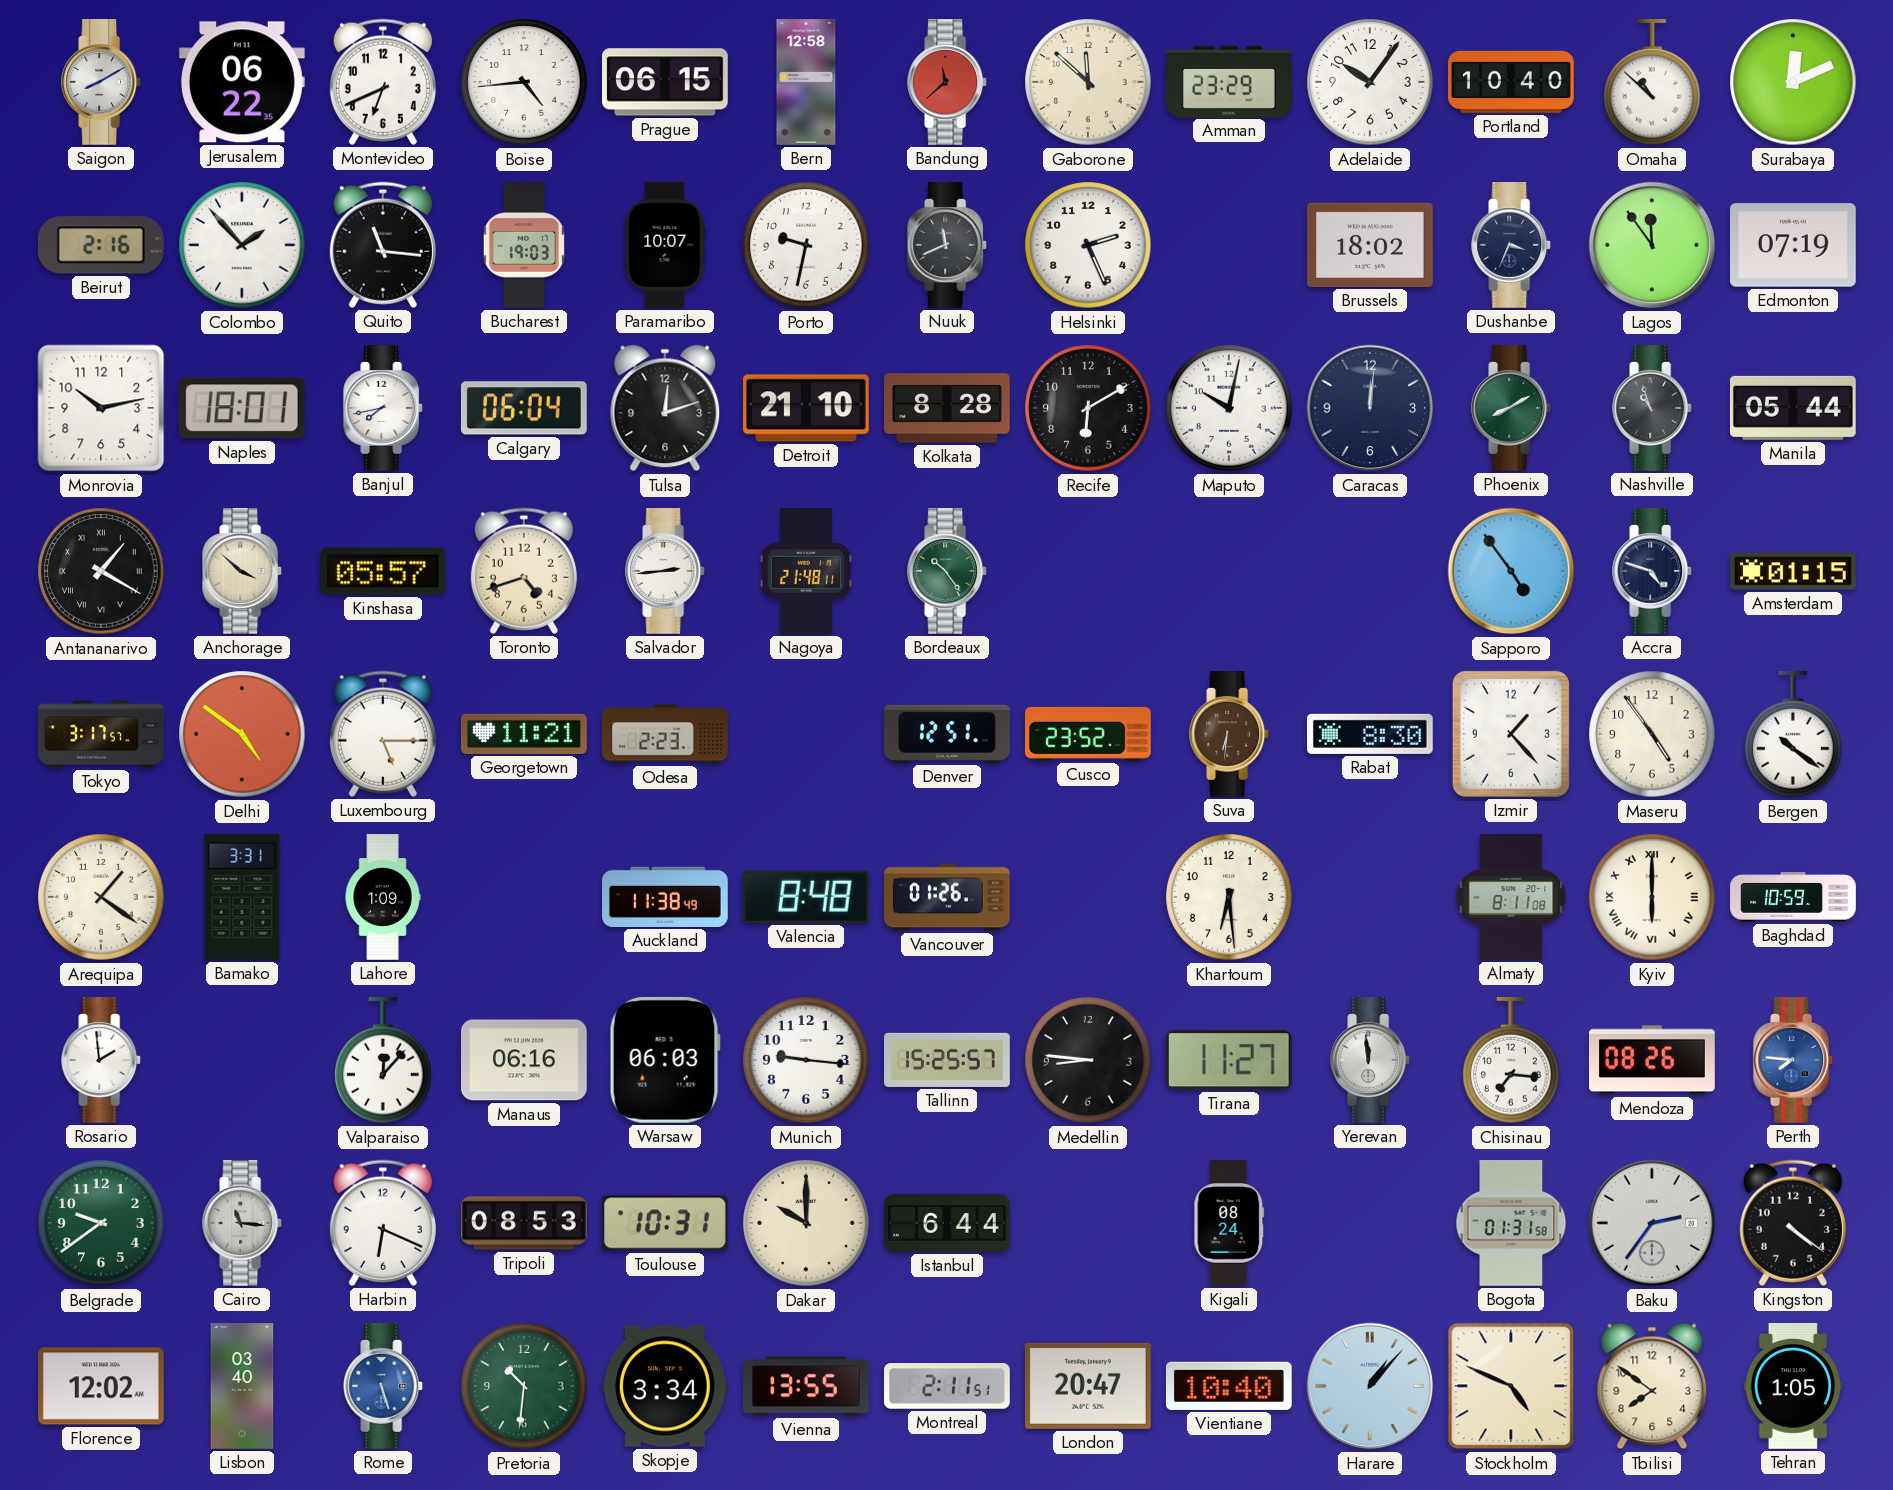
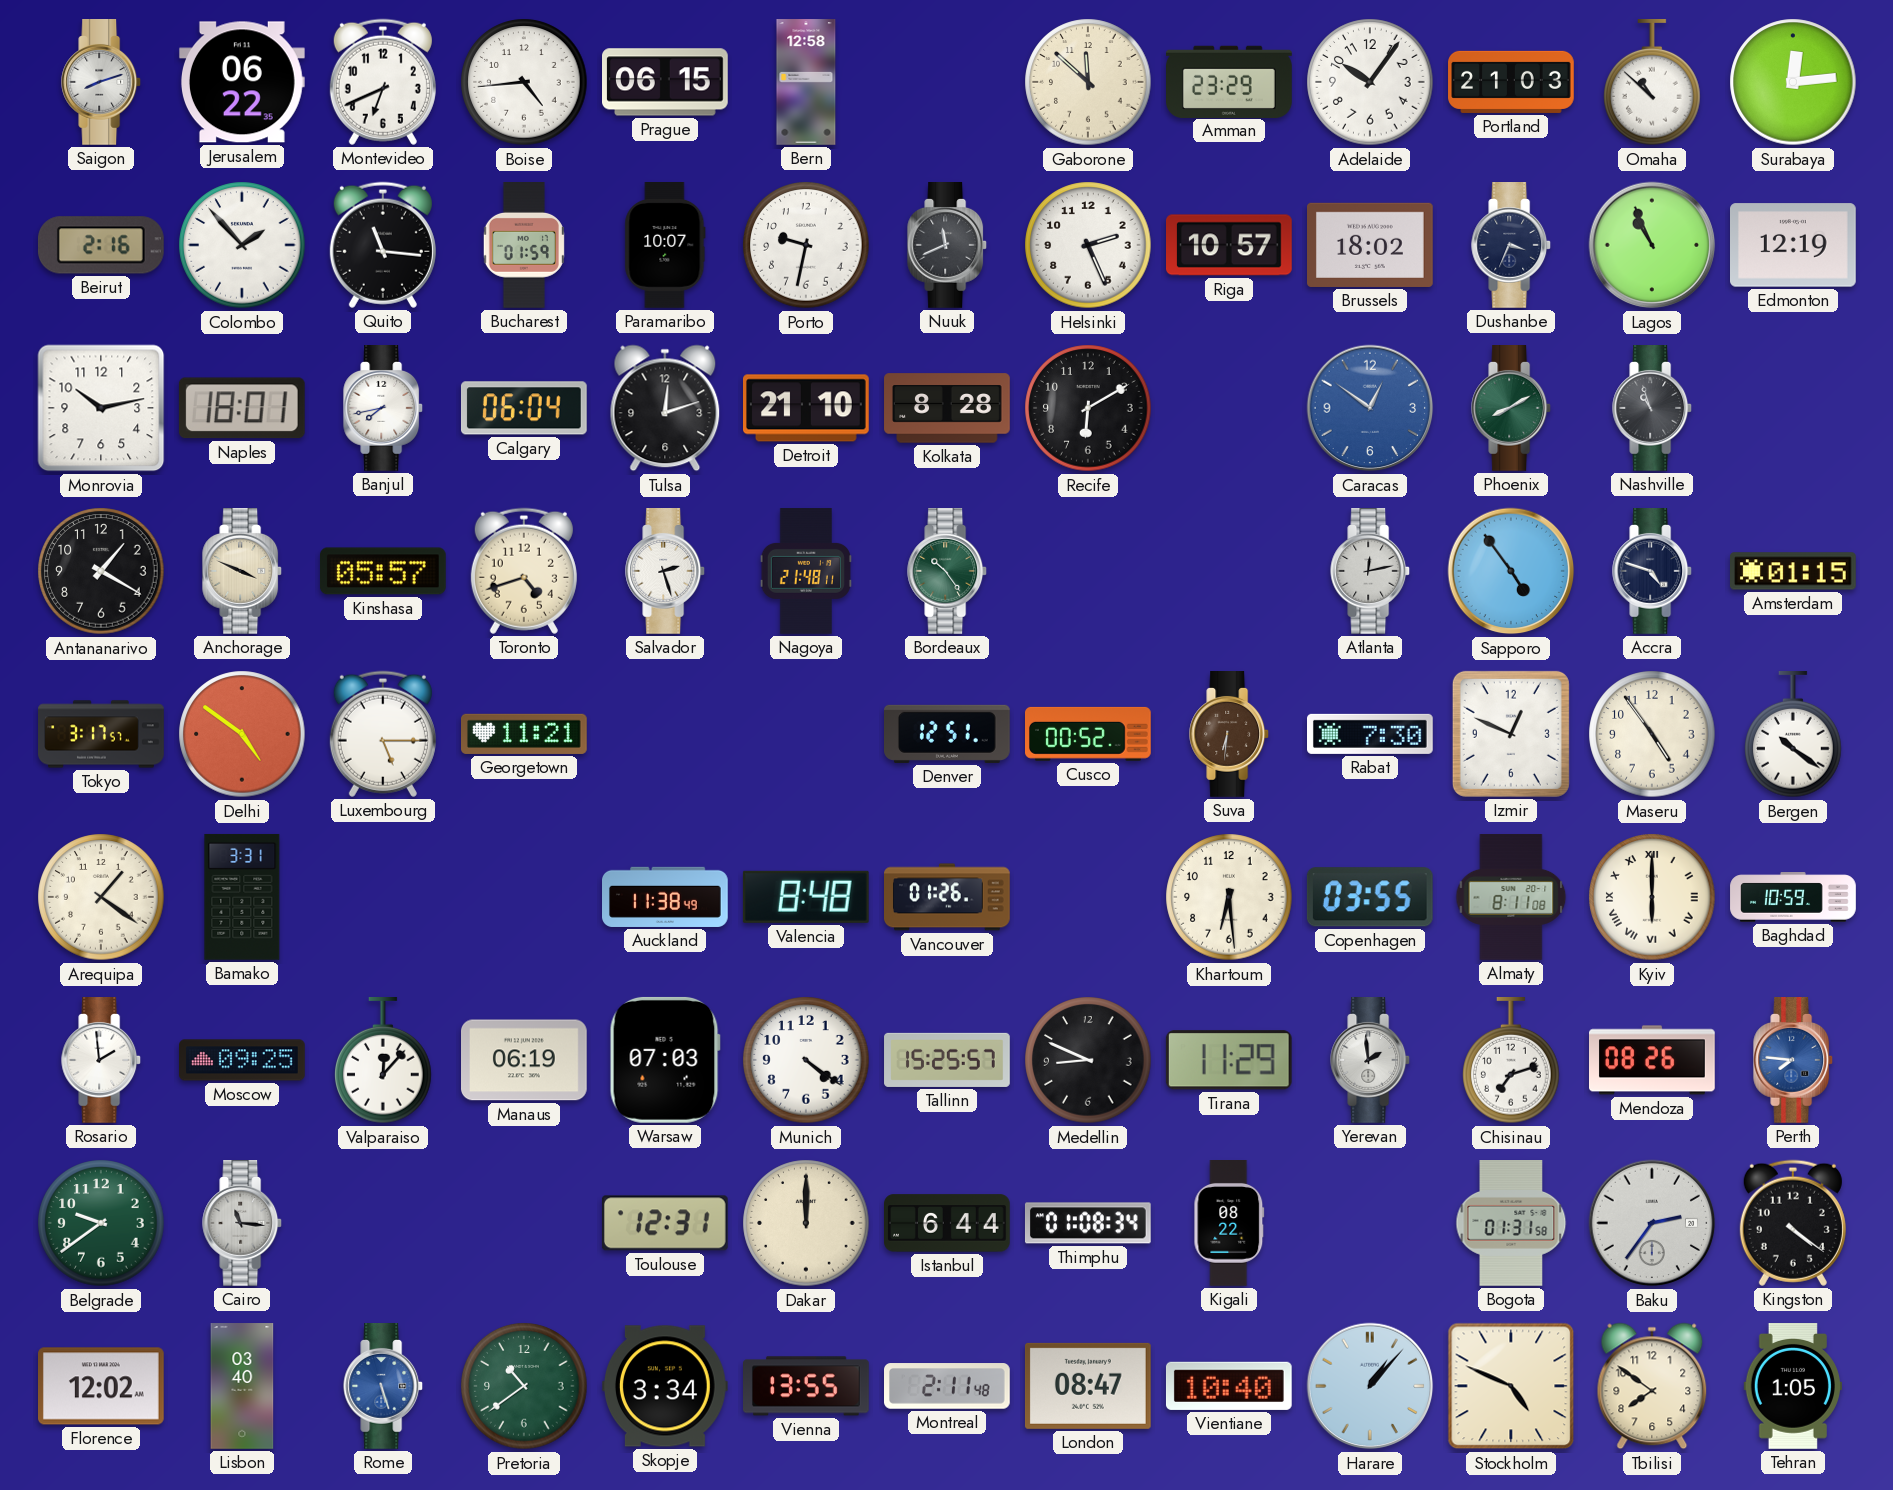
Saigon: 8:10 -> 8:12
Bandung: 11:38 -> none
Portland: 10:40 -> 21:03
Surabaya: 12:11 -> 12:14
Bucharest: 19:03 -> 01:59
Riga: none -> 10:57
Lagos: 11:54 -> 10:56
Edmonton: 07:19 -> 12:19
Maputo: 10:02 -> none
Caracas: 12:01 -> 12:51
Caracas dial: navy -> blue
Manila: 05:44 -> none
Antananarivo numerals: Roman -> Arabic
Anchorage: 3:52 -> 3:49
Salvador: 2:44 -> 2:27
Atlanta: none -> 12:13
Odesa: 2:23 -> none
Cusco: 23:52 -> 00:52
Rabat: 8:30 -> 7:30
Izmir: 1:23 -> 12:49
Lahore: 1:09 -> none
Copenhagen: none -> 03:55
Moscow: none -> 09:25
Manaus: 06:16 -> 06:19
Warsaw: 06:03 -> 07:03
Munich: 9:16 -> 4:21
Medellin: 8:46 -> 8:49
Tirana: 11:27 -> 11:29
Yerevan: 11:59 -> 1:59
Chisinau: 7:16 -> 7:12
Harbin: 6:19 -> none
Tripoli: 08:53 -> none
Toulouse: 10:31 -> 12:31
Dakar: 10:00 -> 12:00
Thimphu: none -> 01:08
Kigali: 08:24 -> 08:22
Pretoria: 10:31 -> 10:39
Montreal: 2:11:51 -> 2:11:48
London: 20:47 -> 08:47
